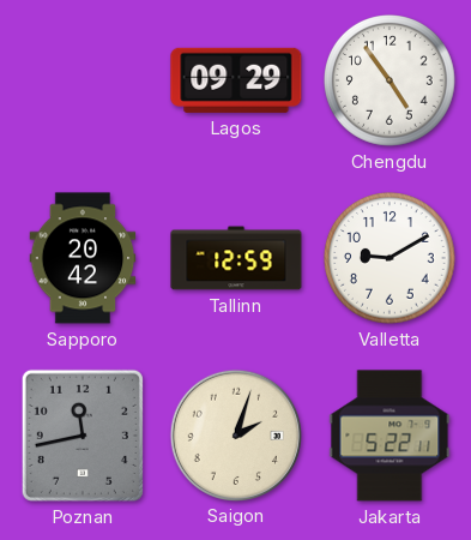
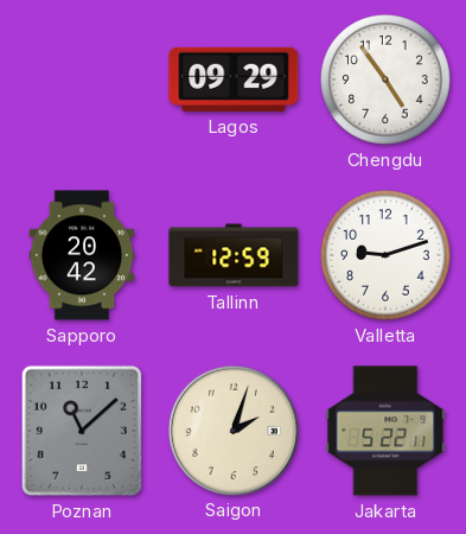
Valletta: 9:10 -> 9:12
Poznan: 11:43 -> 11:08
